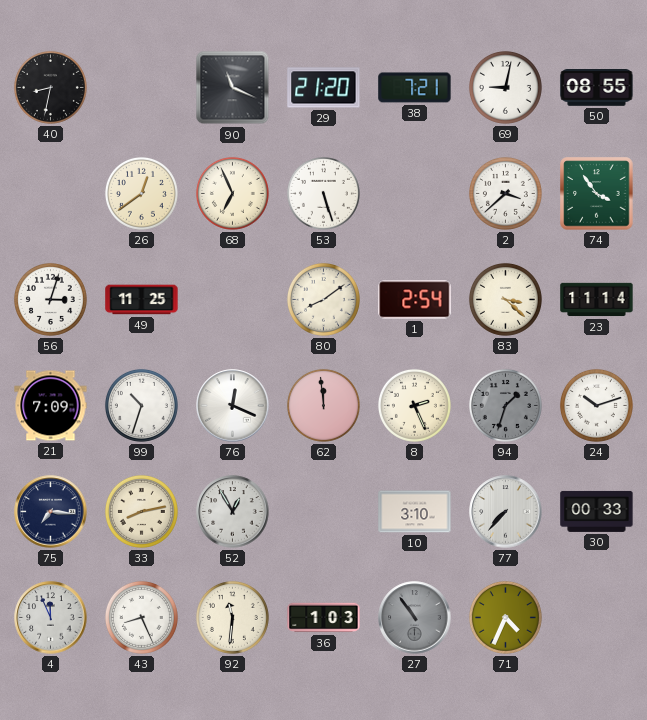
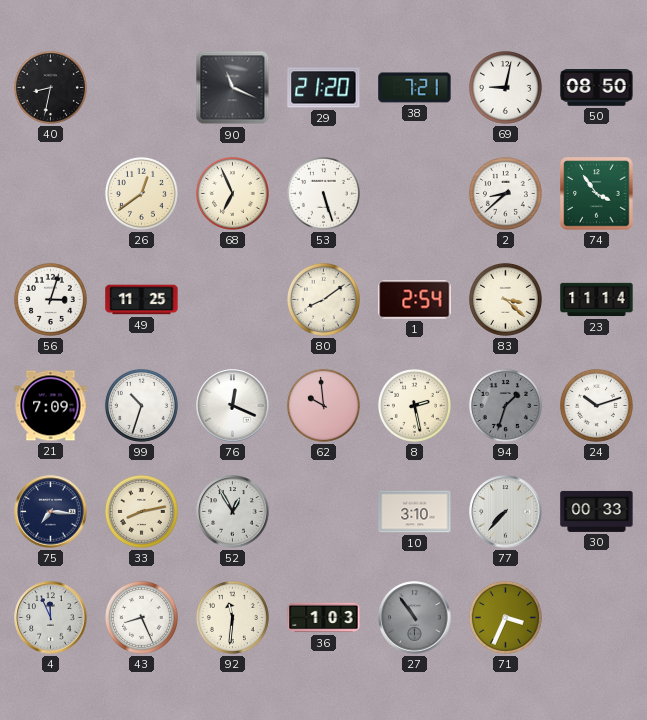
50: 08:55 -> 08:50
2: 3:38 -> 8:38
62: 11:59 -> 9:59
8: 2:26 -> 2:28
71: 4:34 -> 3:34
